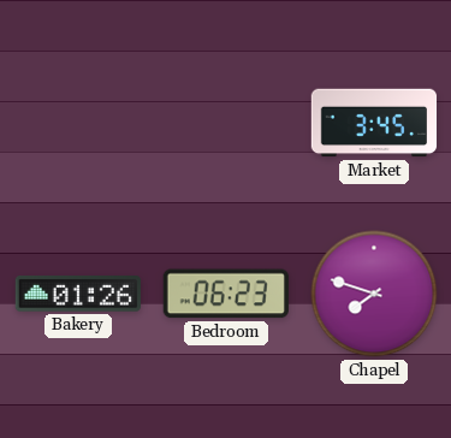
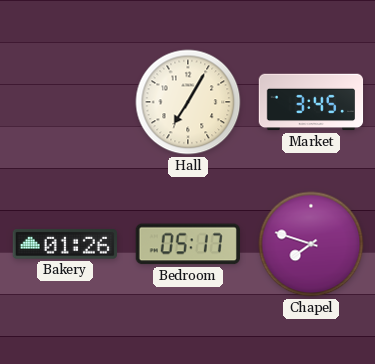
Hall: none -> 7:05
Bedroom: 06:23 -> 05:17
